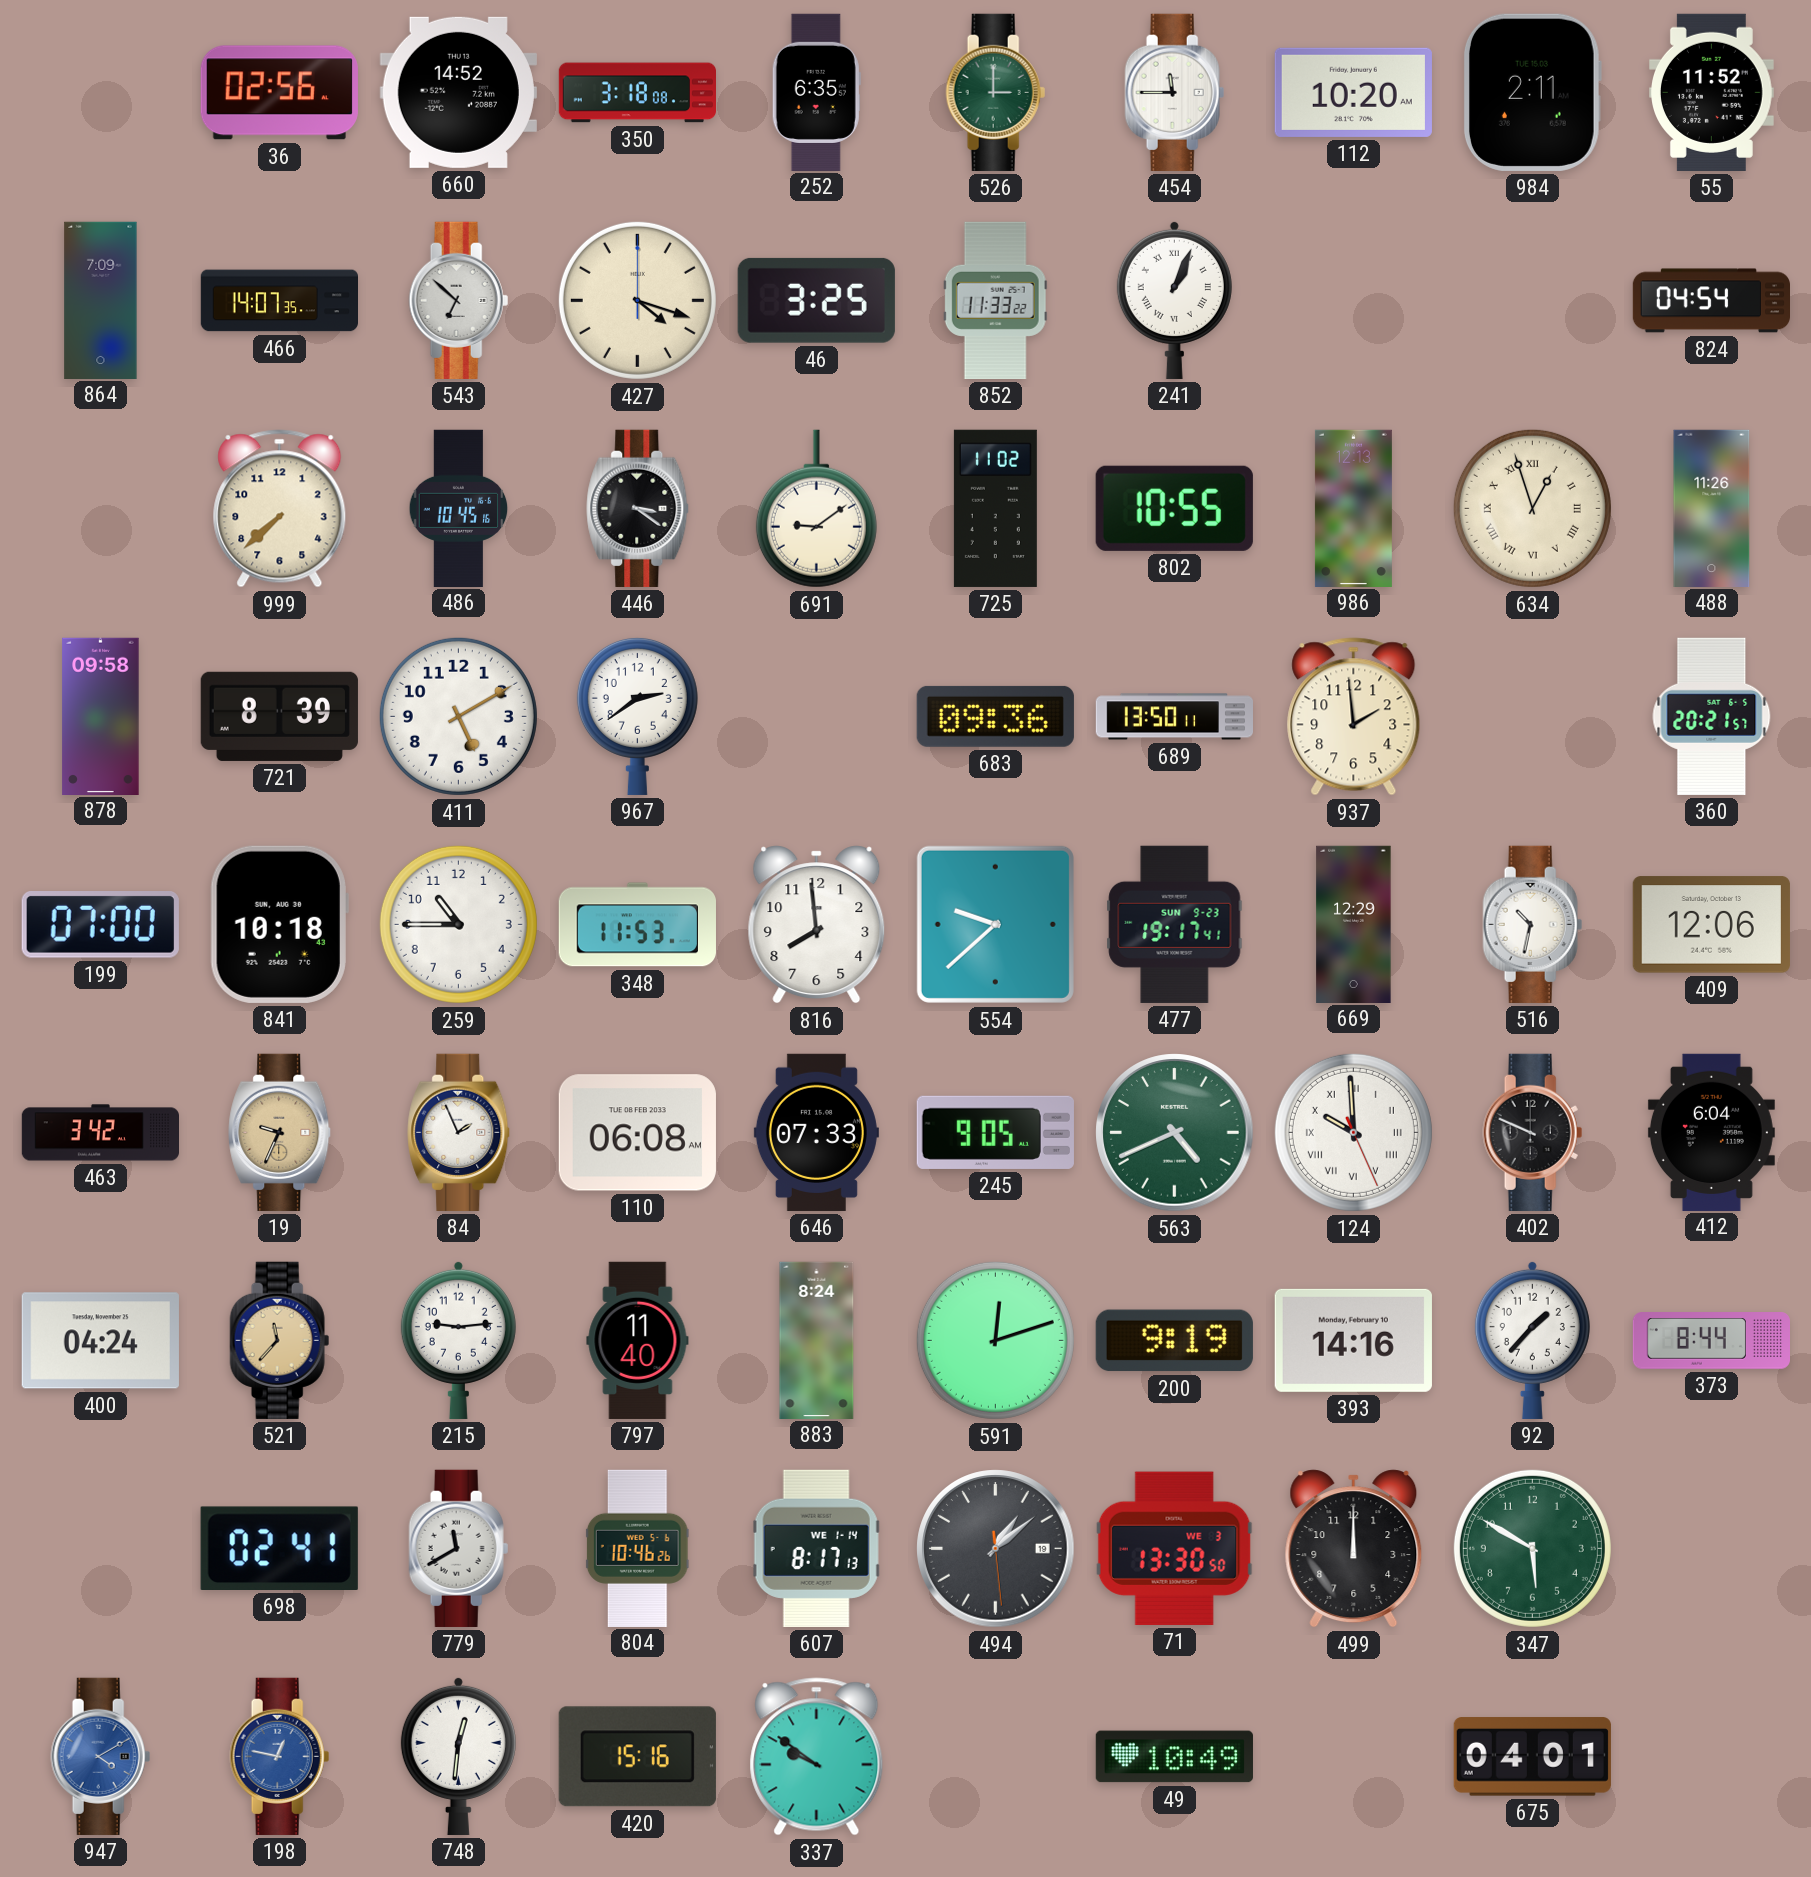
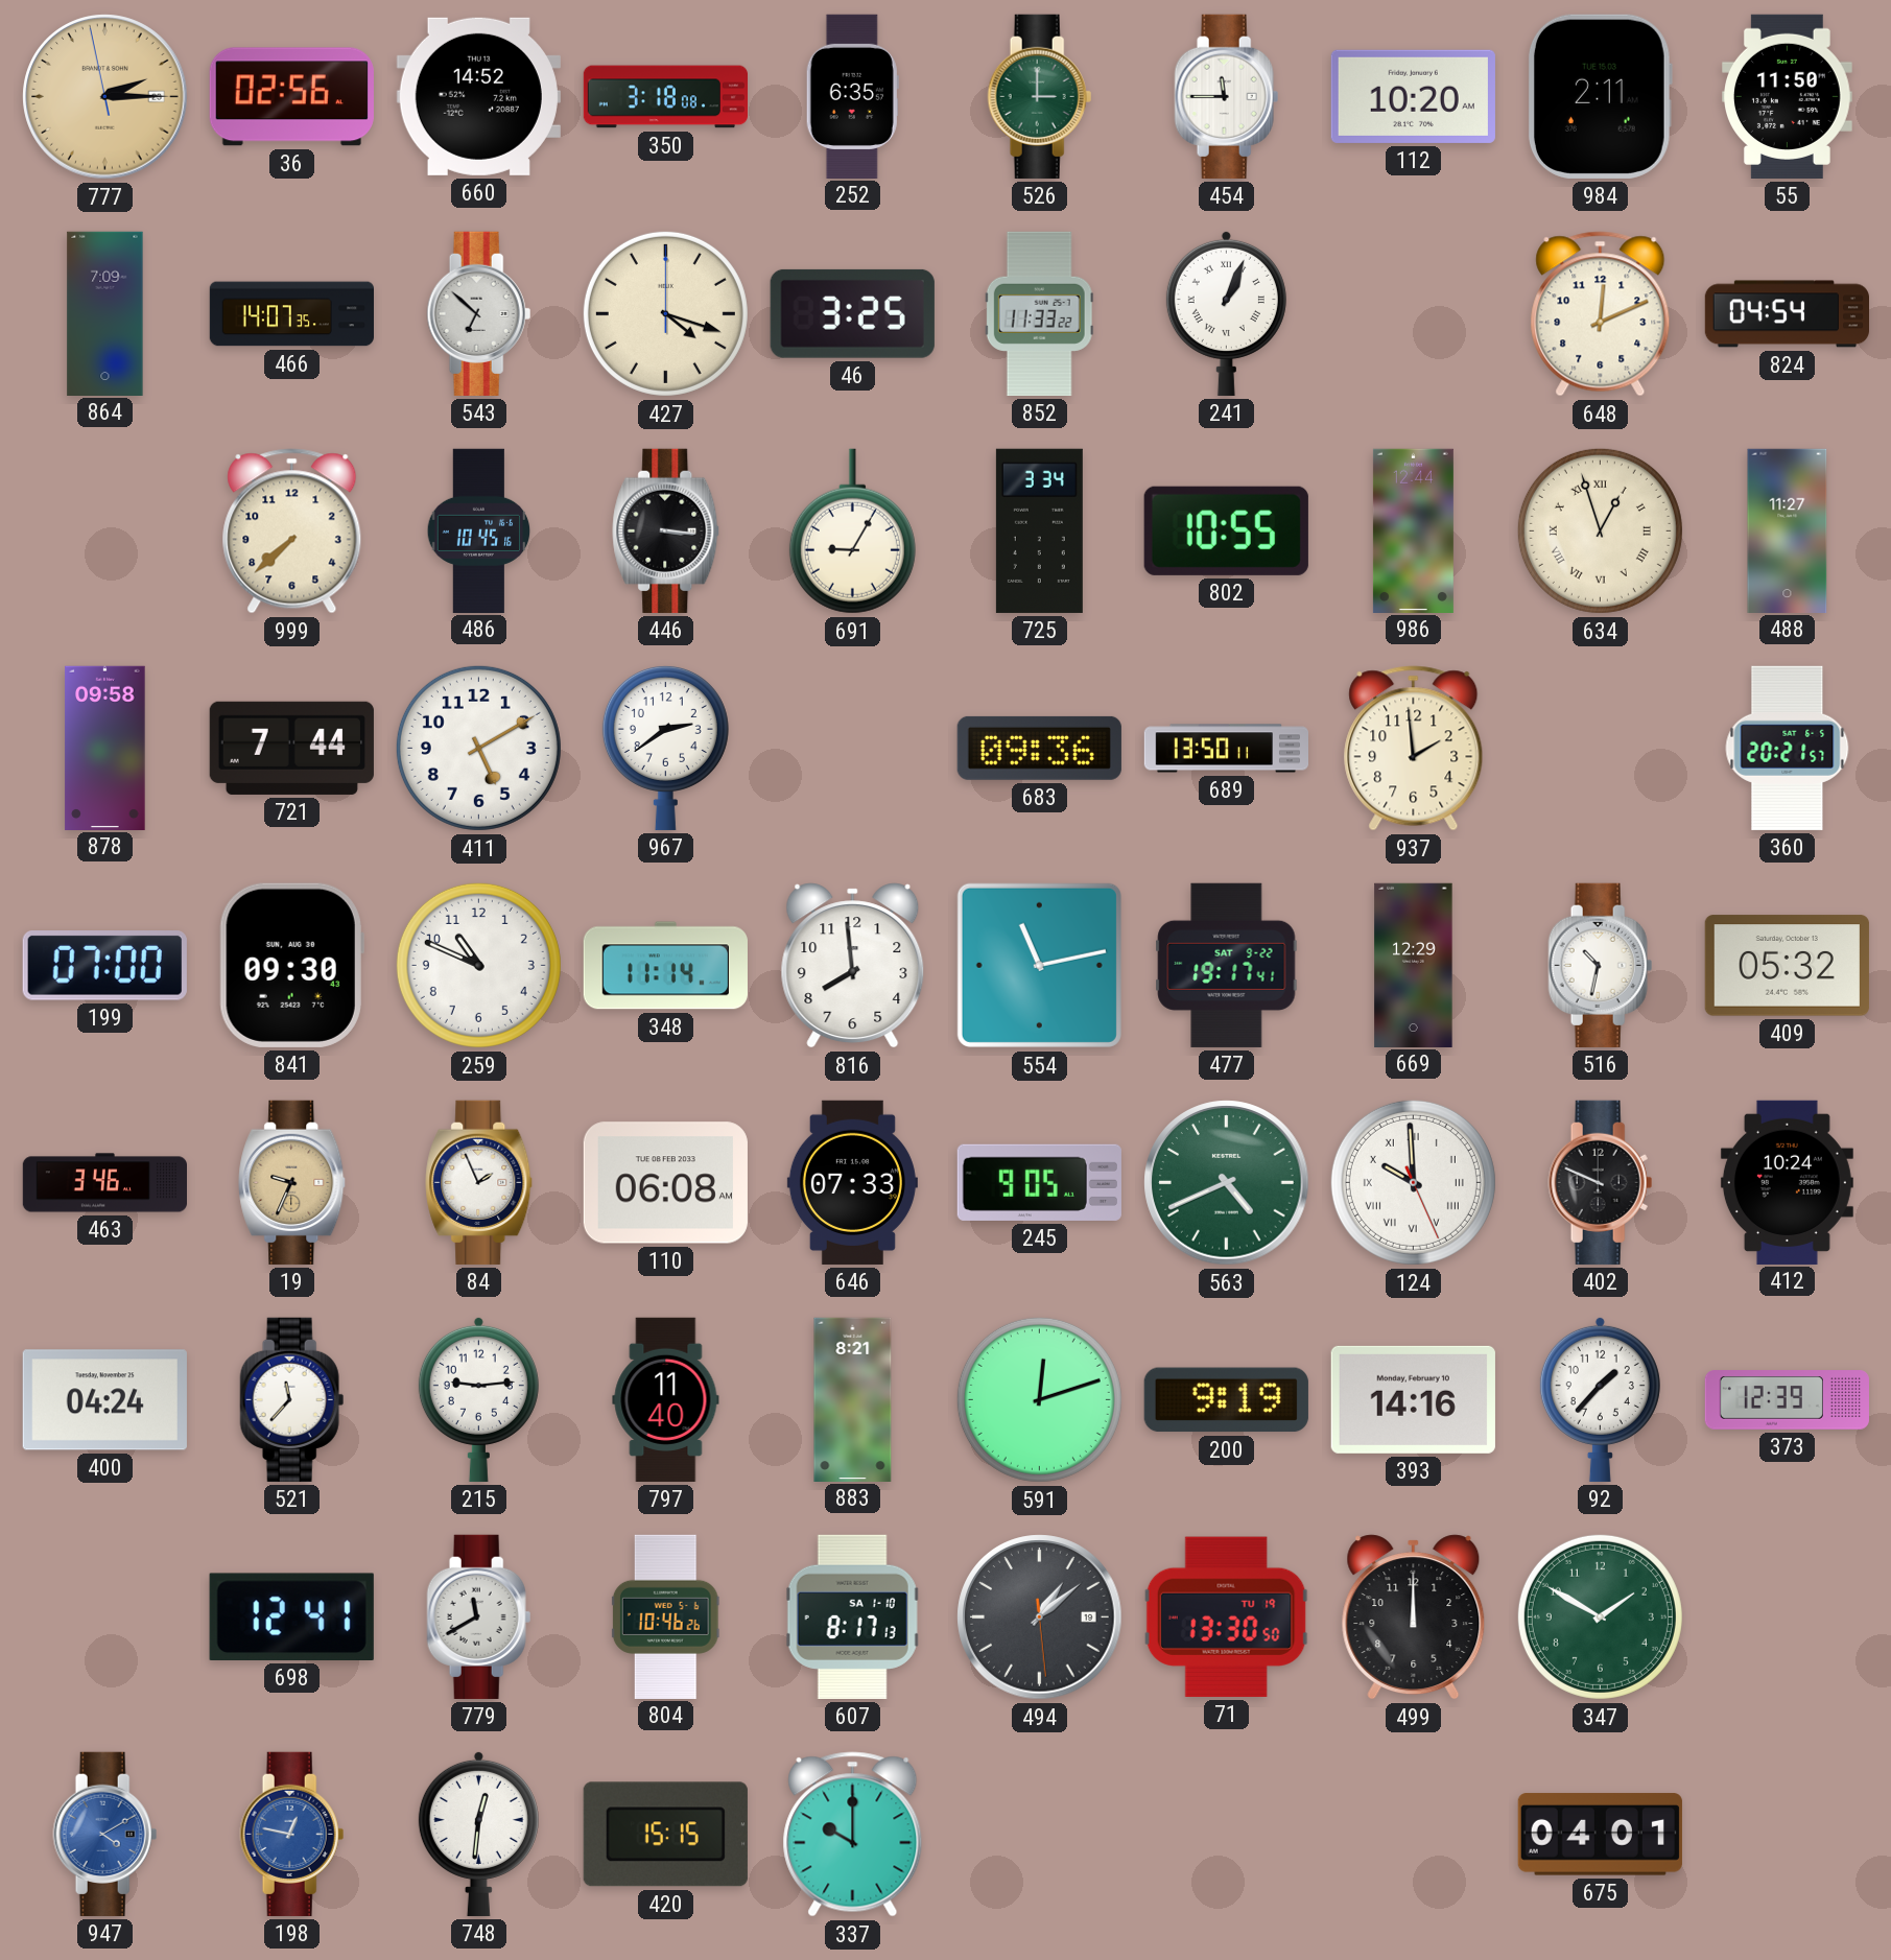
777: none -> 2:14
55: 11:52 -> 11:50
648: none -> 12:11
446: 3:21 -> 3:16
691: 9:09 -> 9:05
725: 11:02 -> 3:34
986: 12:13 -> 12:44
488: 11:26 -> 11:27
721: 8:39 -> 7:44
841: 10:18 -> 09:30
259: 10:45 -> 10:49
348: 11:53 -> 11:14
554: 9:38 -> 11:13
477 date: SUN 9-23 -> SAT 9-22
409: 12:06 -> 05:32
463: 3:42 -> 3:46
412: 6:04 -> 10:24
521 dial: champagne -> white
883: 8:24 -> 8:21
373: 8:44 -> 12:39
698: 02:41 -> 12:41
607 date: WE 1-14 -> SA 1-10
71 date: WE 3 -> TU 19
347: 5:50 -> 1:50
420: 15:16 -> 15:15
337: 9:51 -> 10:00
49: 10:49 -> none
